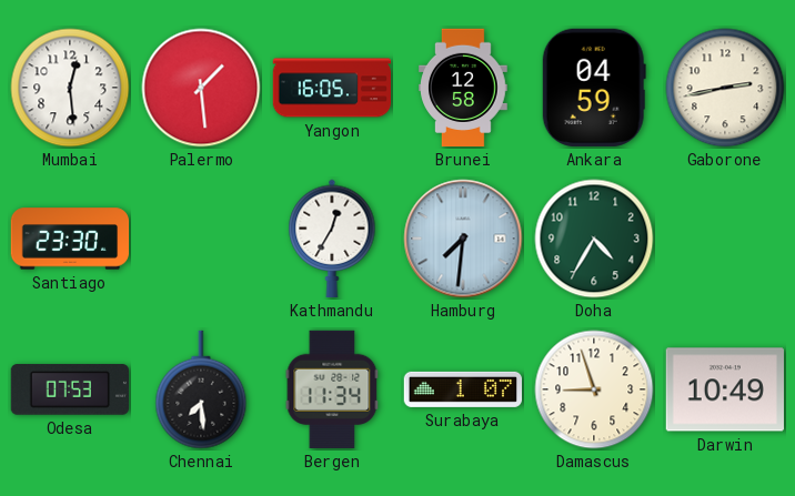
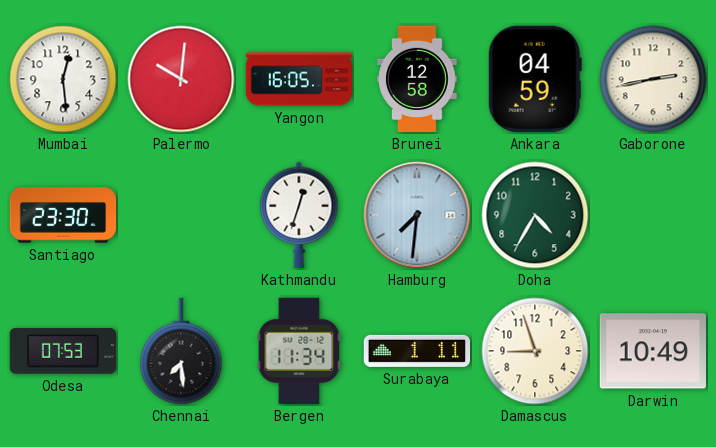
Palermo: 1:29 -> 10:01
Kathmandu: 12:35 -> 12:33
Surabaya: 1:07 -> 1:11
